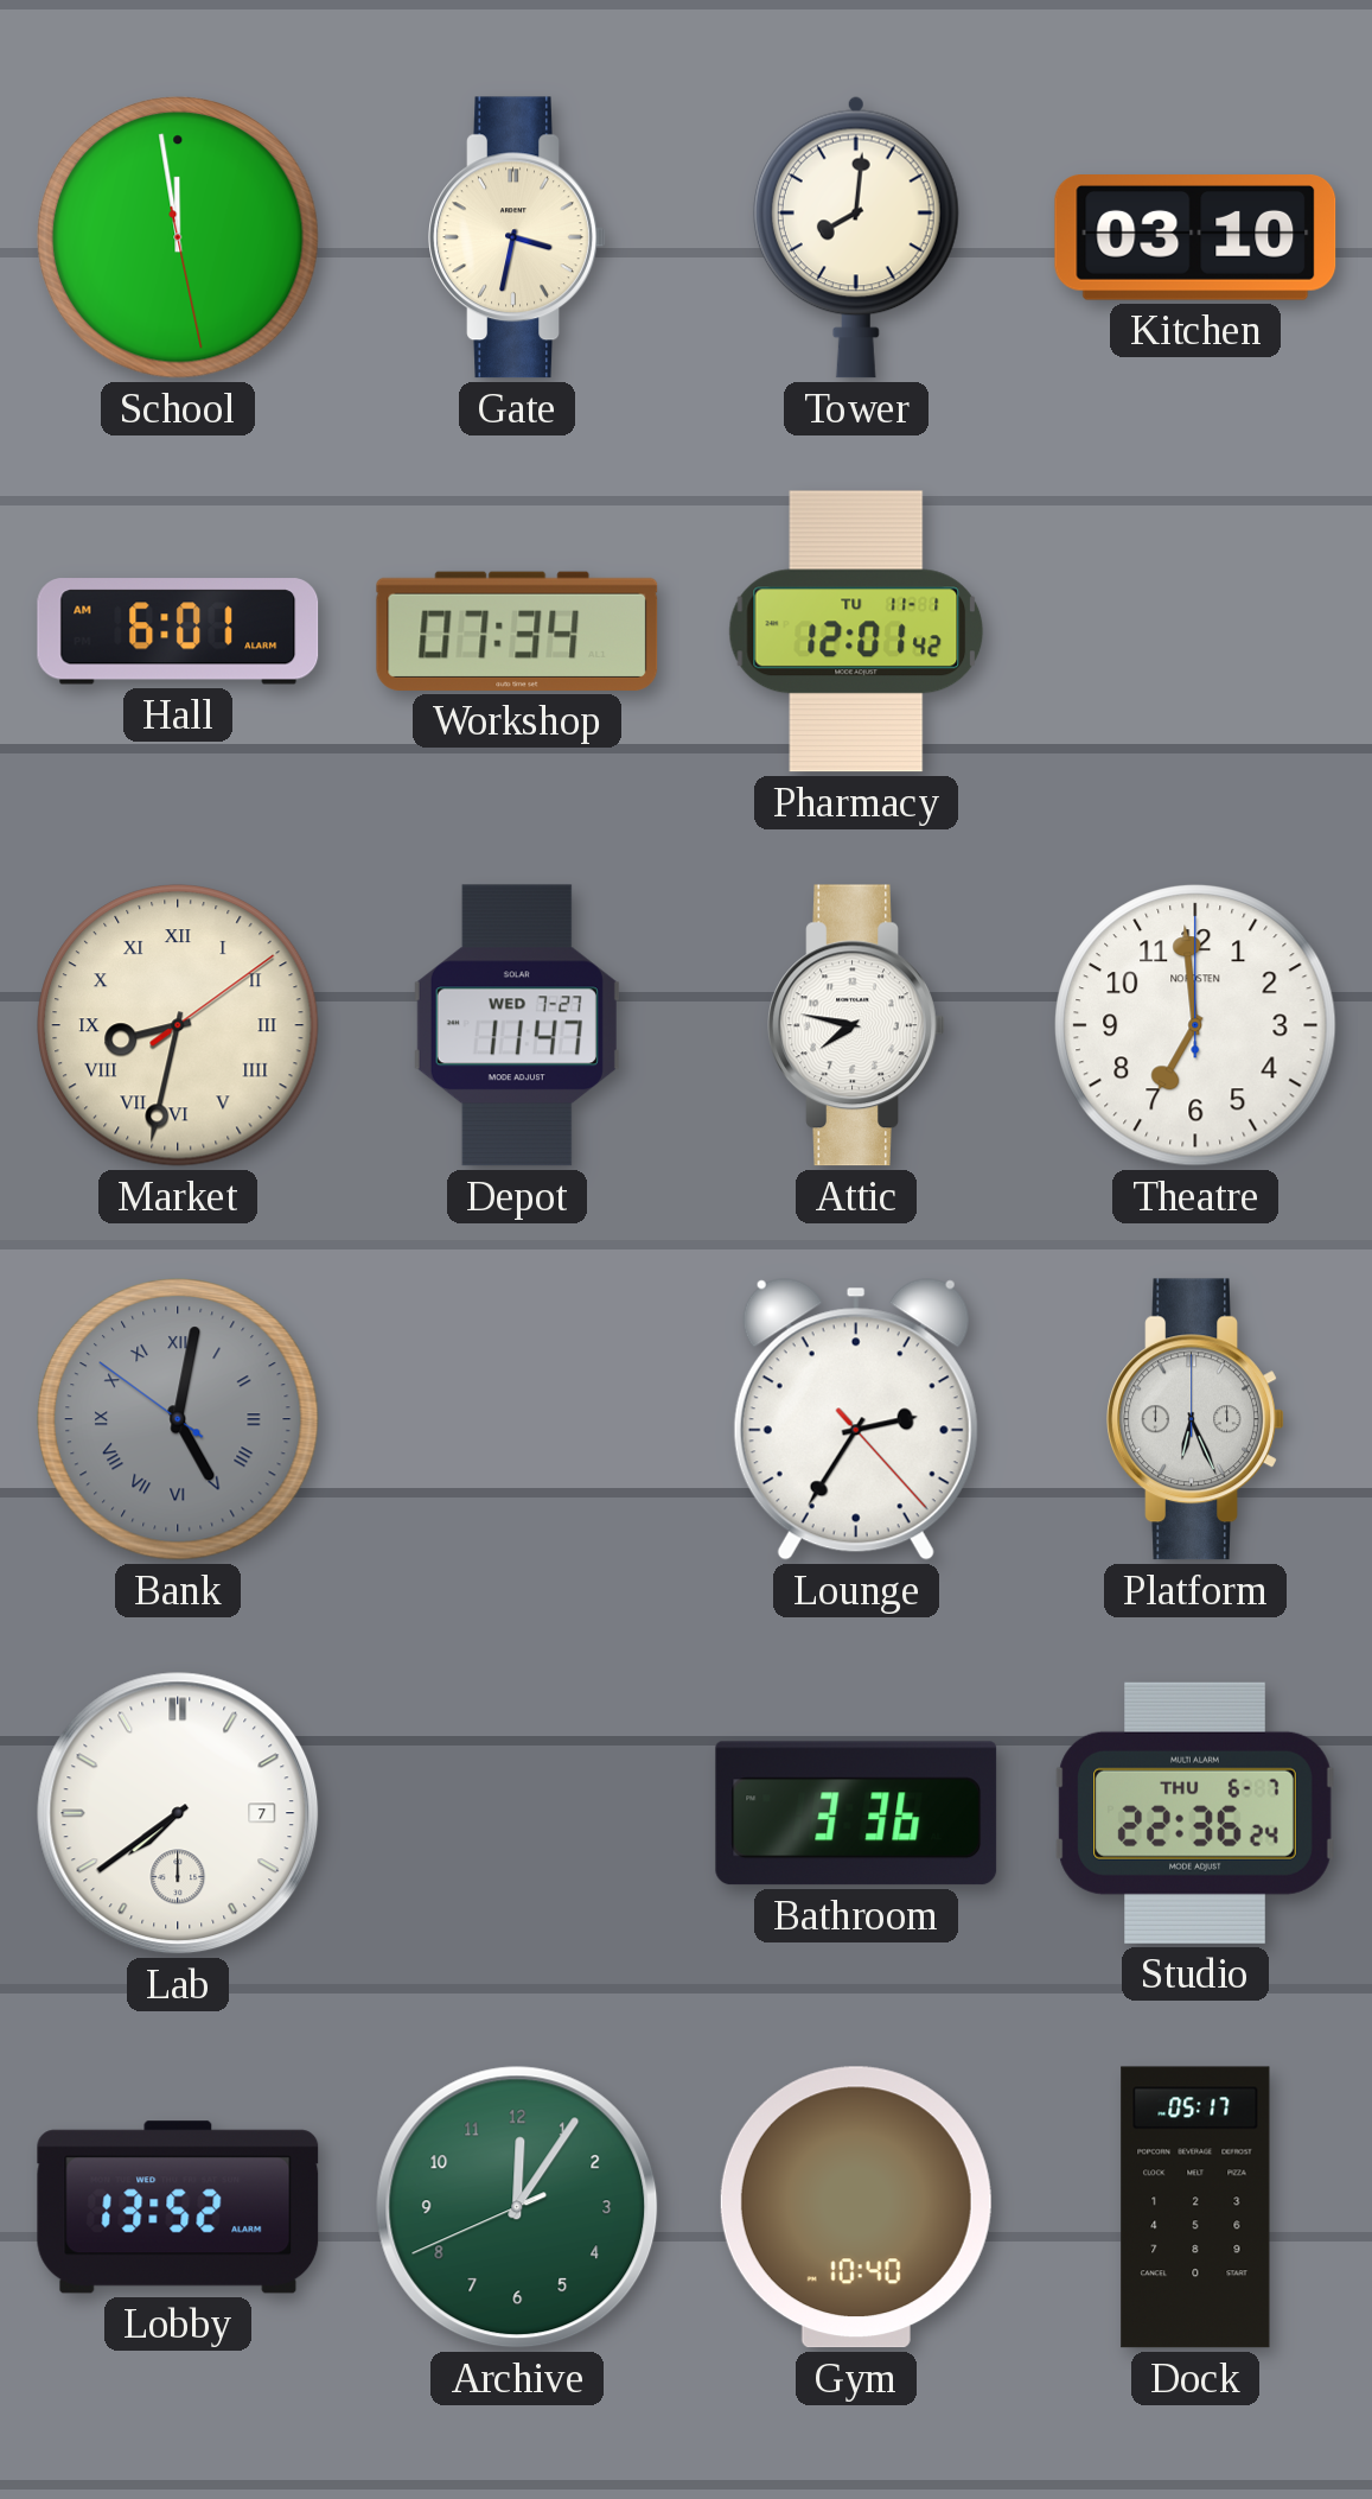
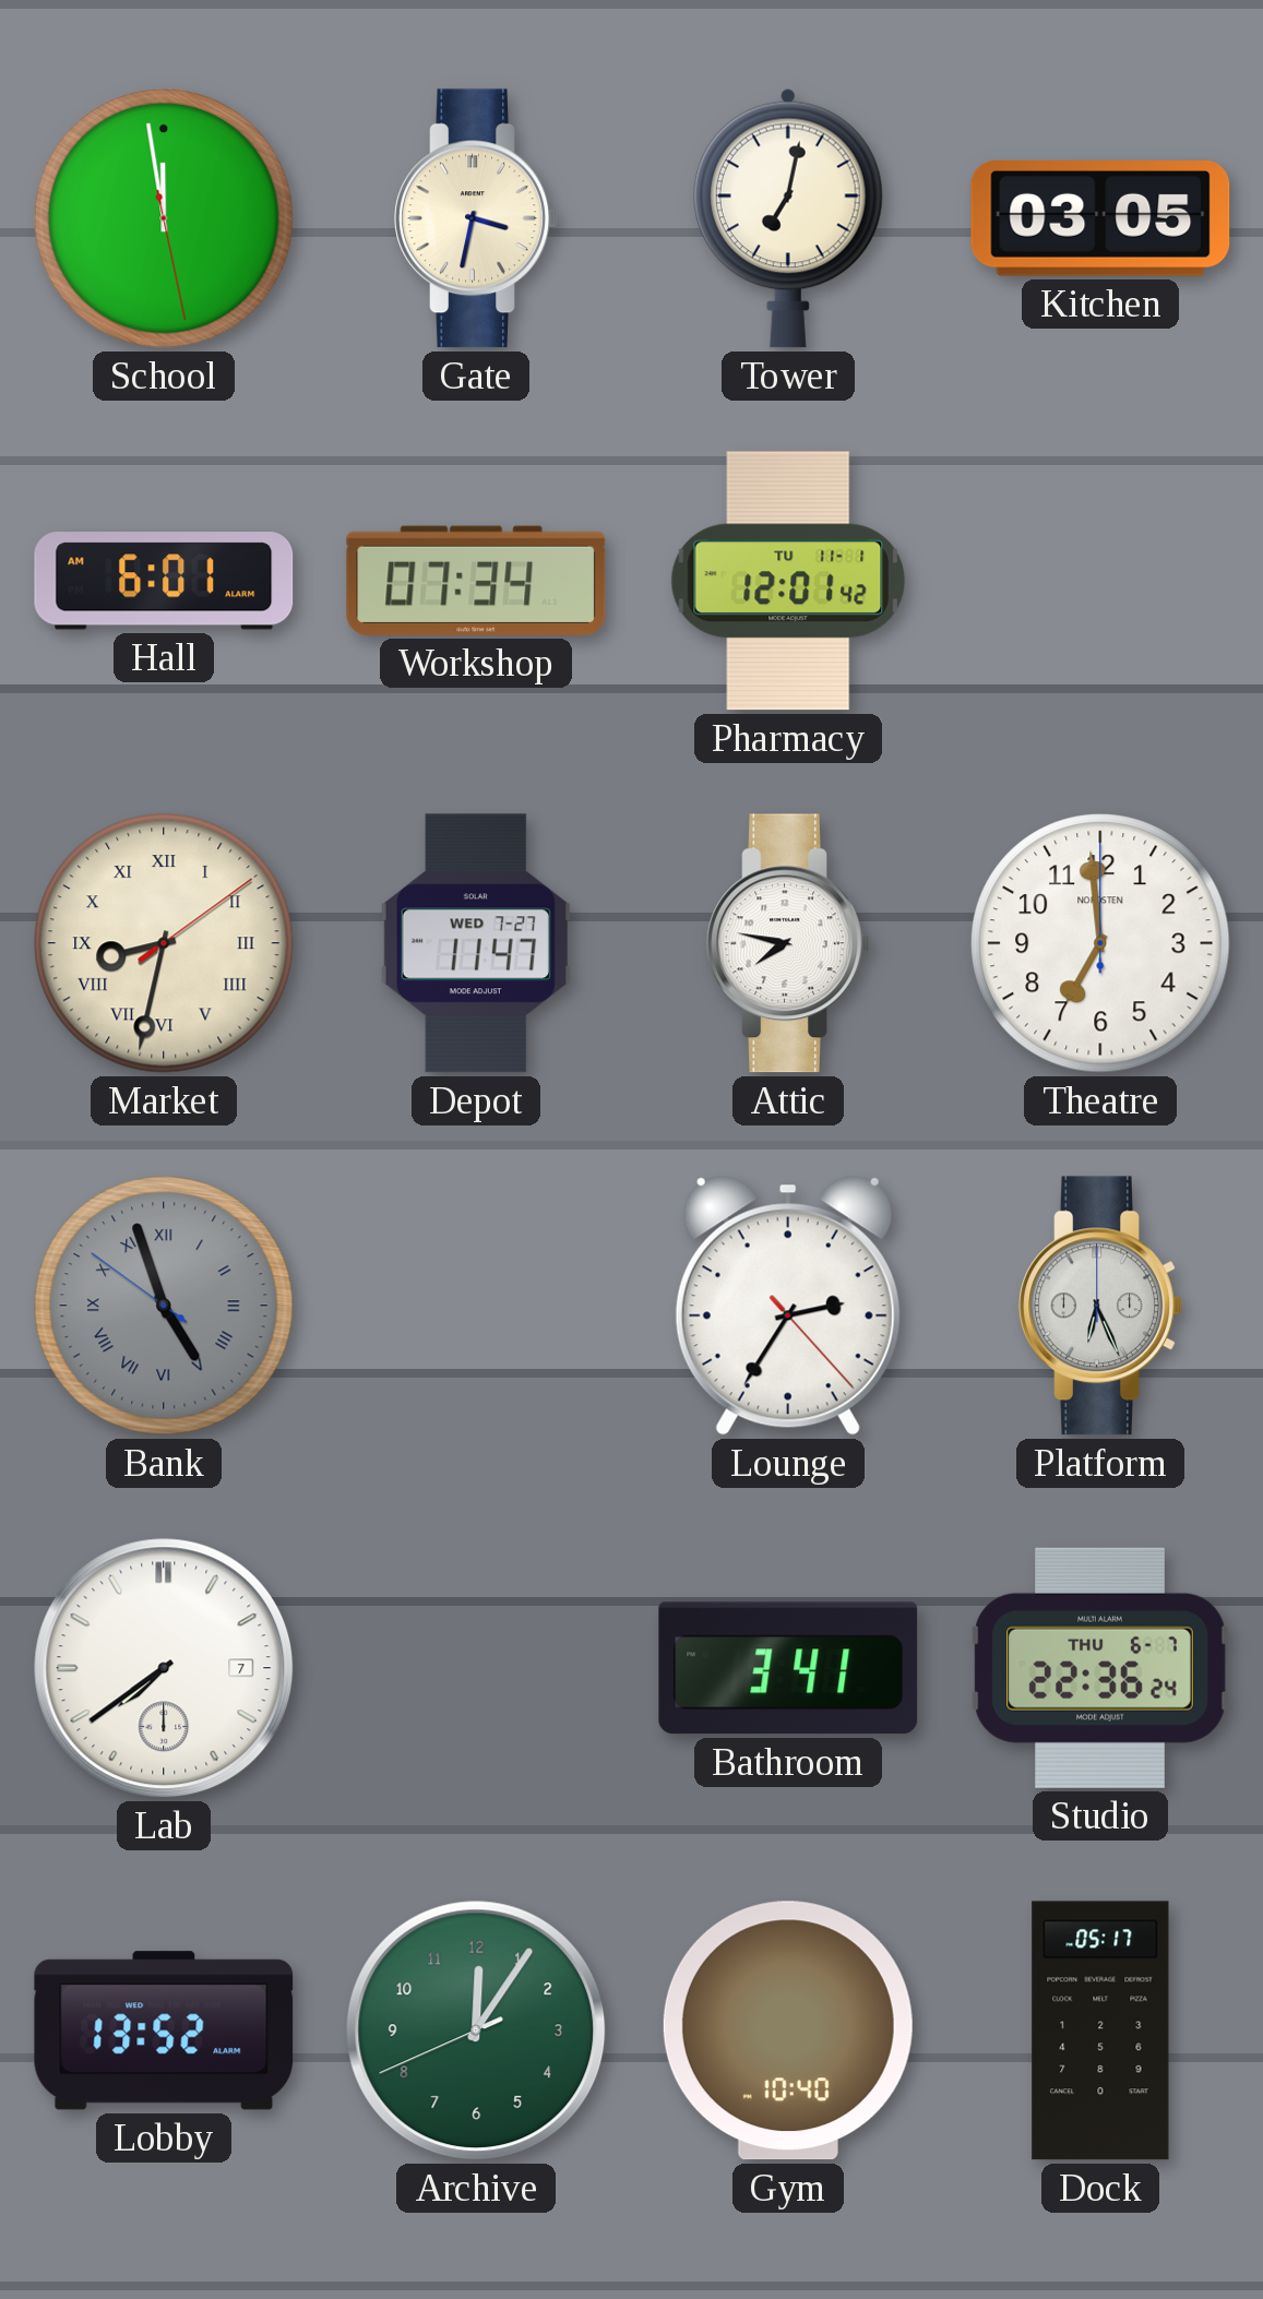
Tower: 8:01 -> 7:02
Kitchen: 03:10 -> 03:05
Bank: 5:01 -> 4:56
Bathroom: 3:36 -> 3:41
